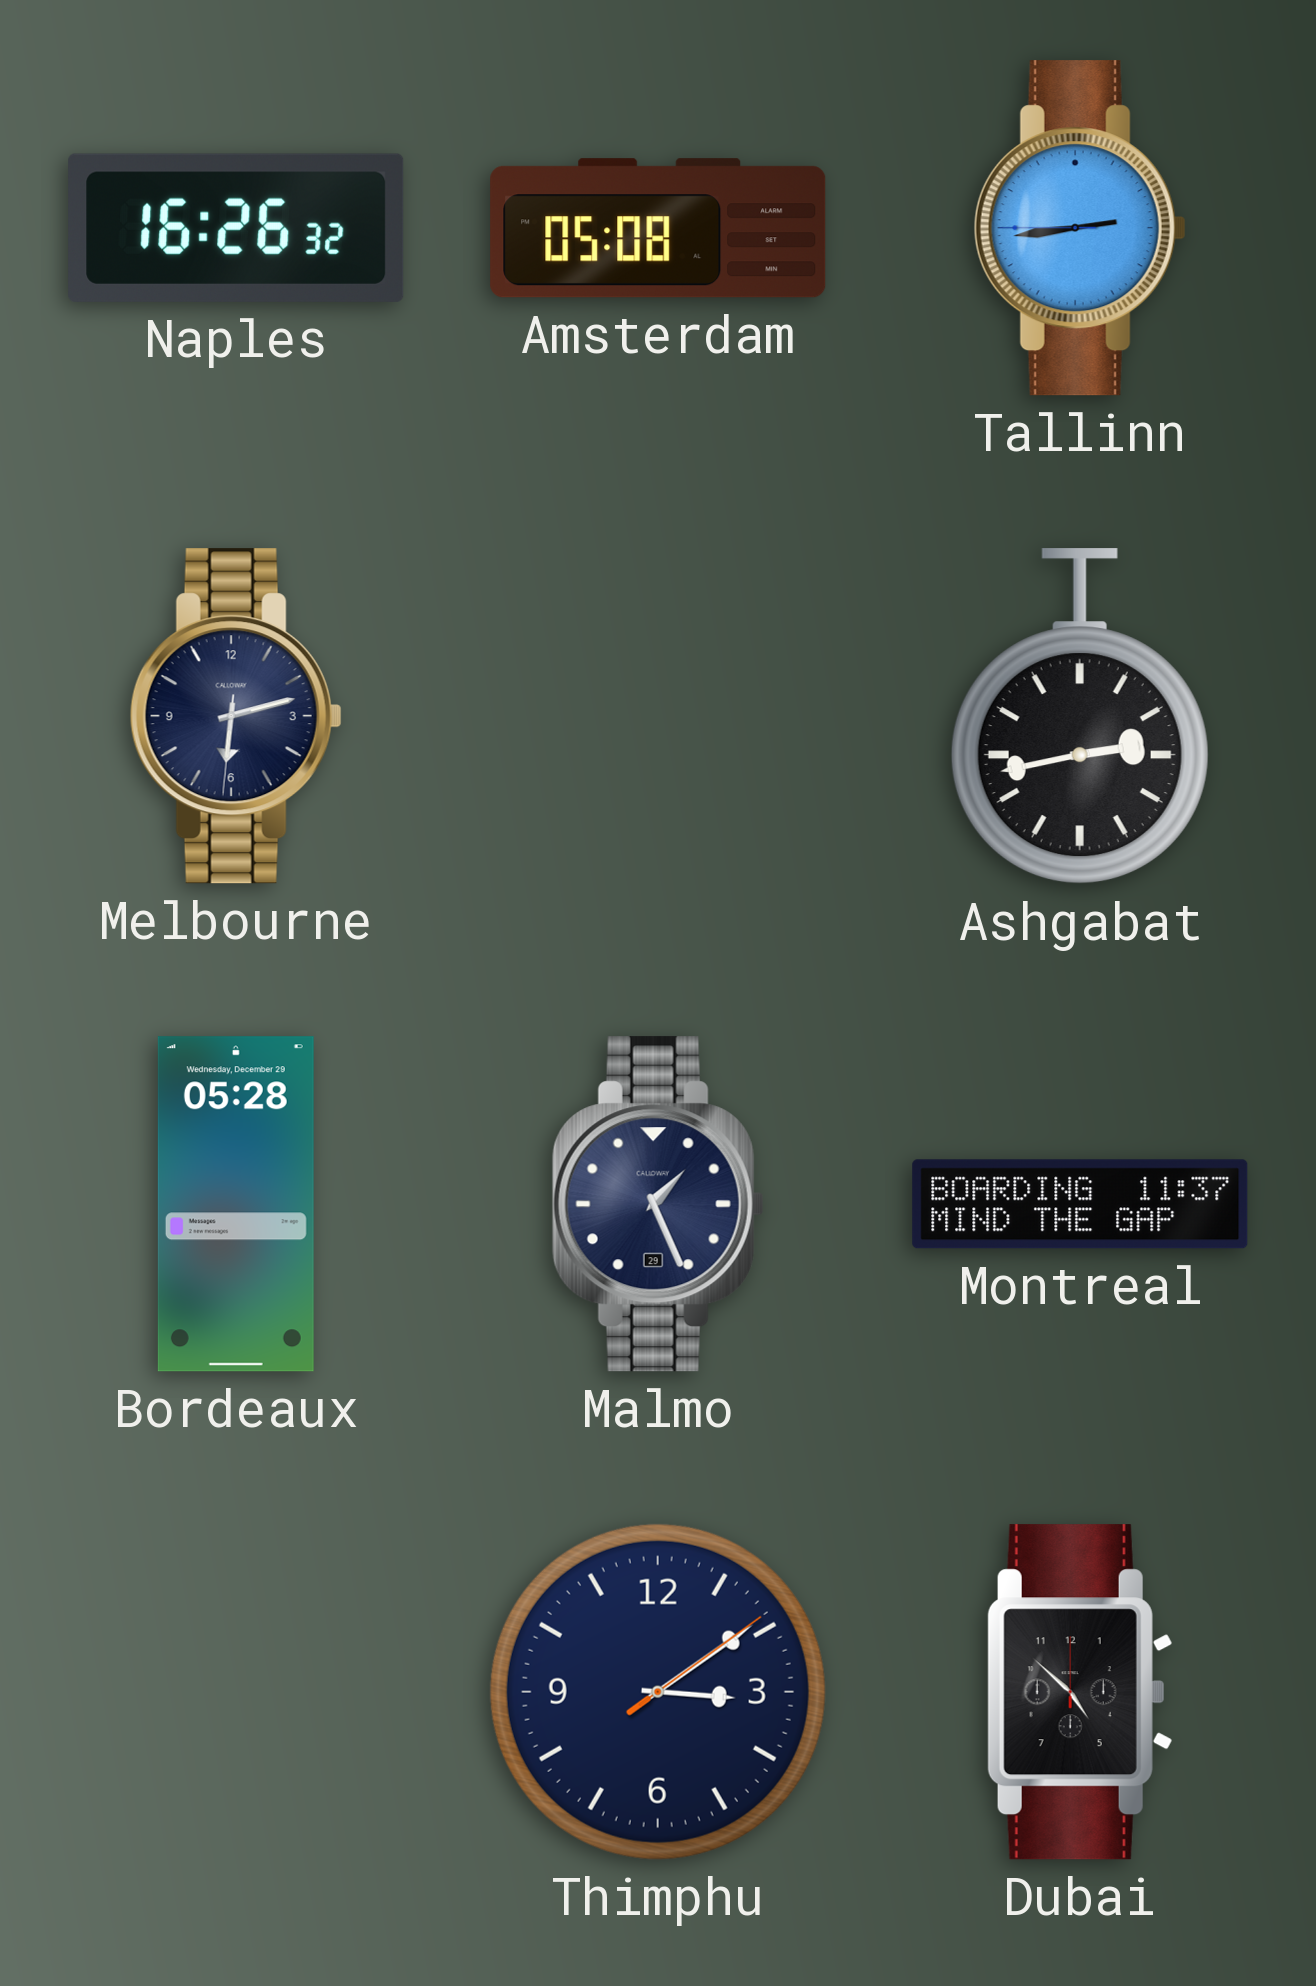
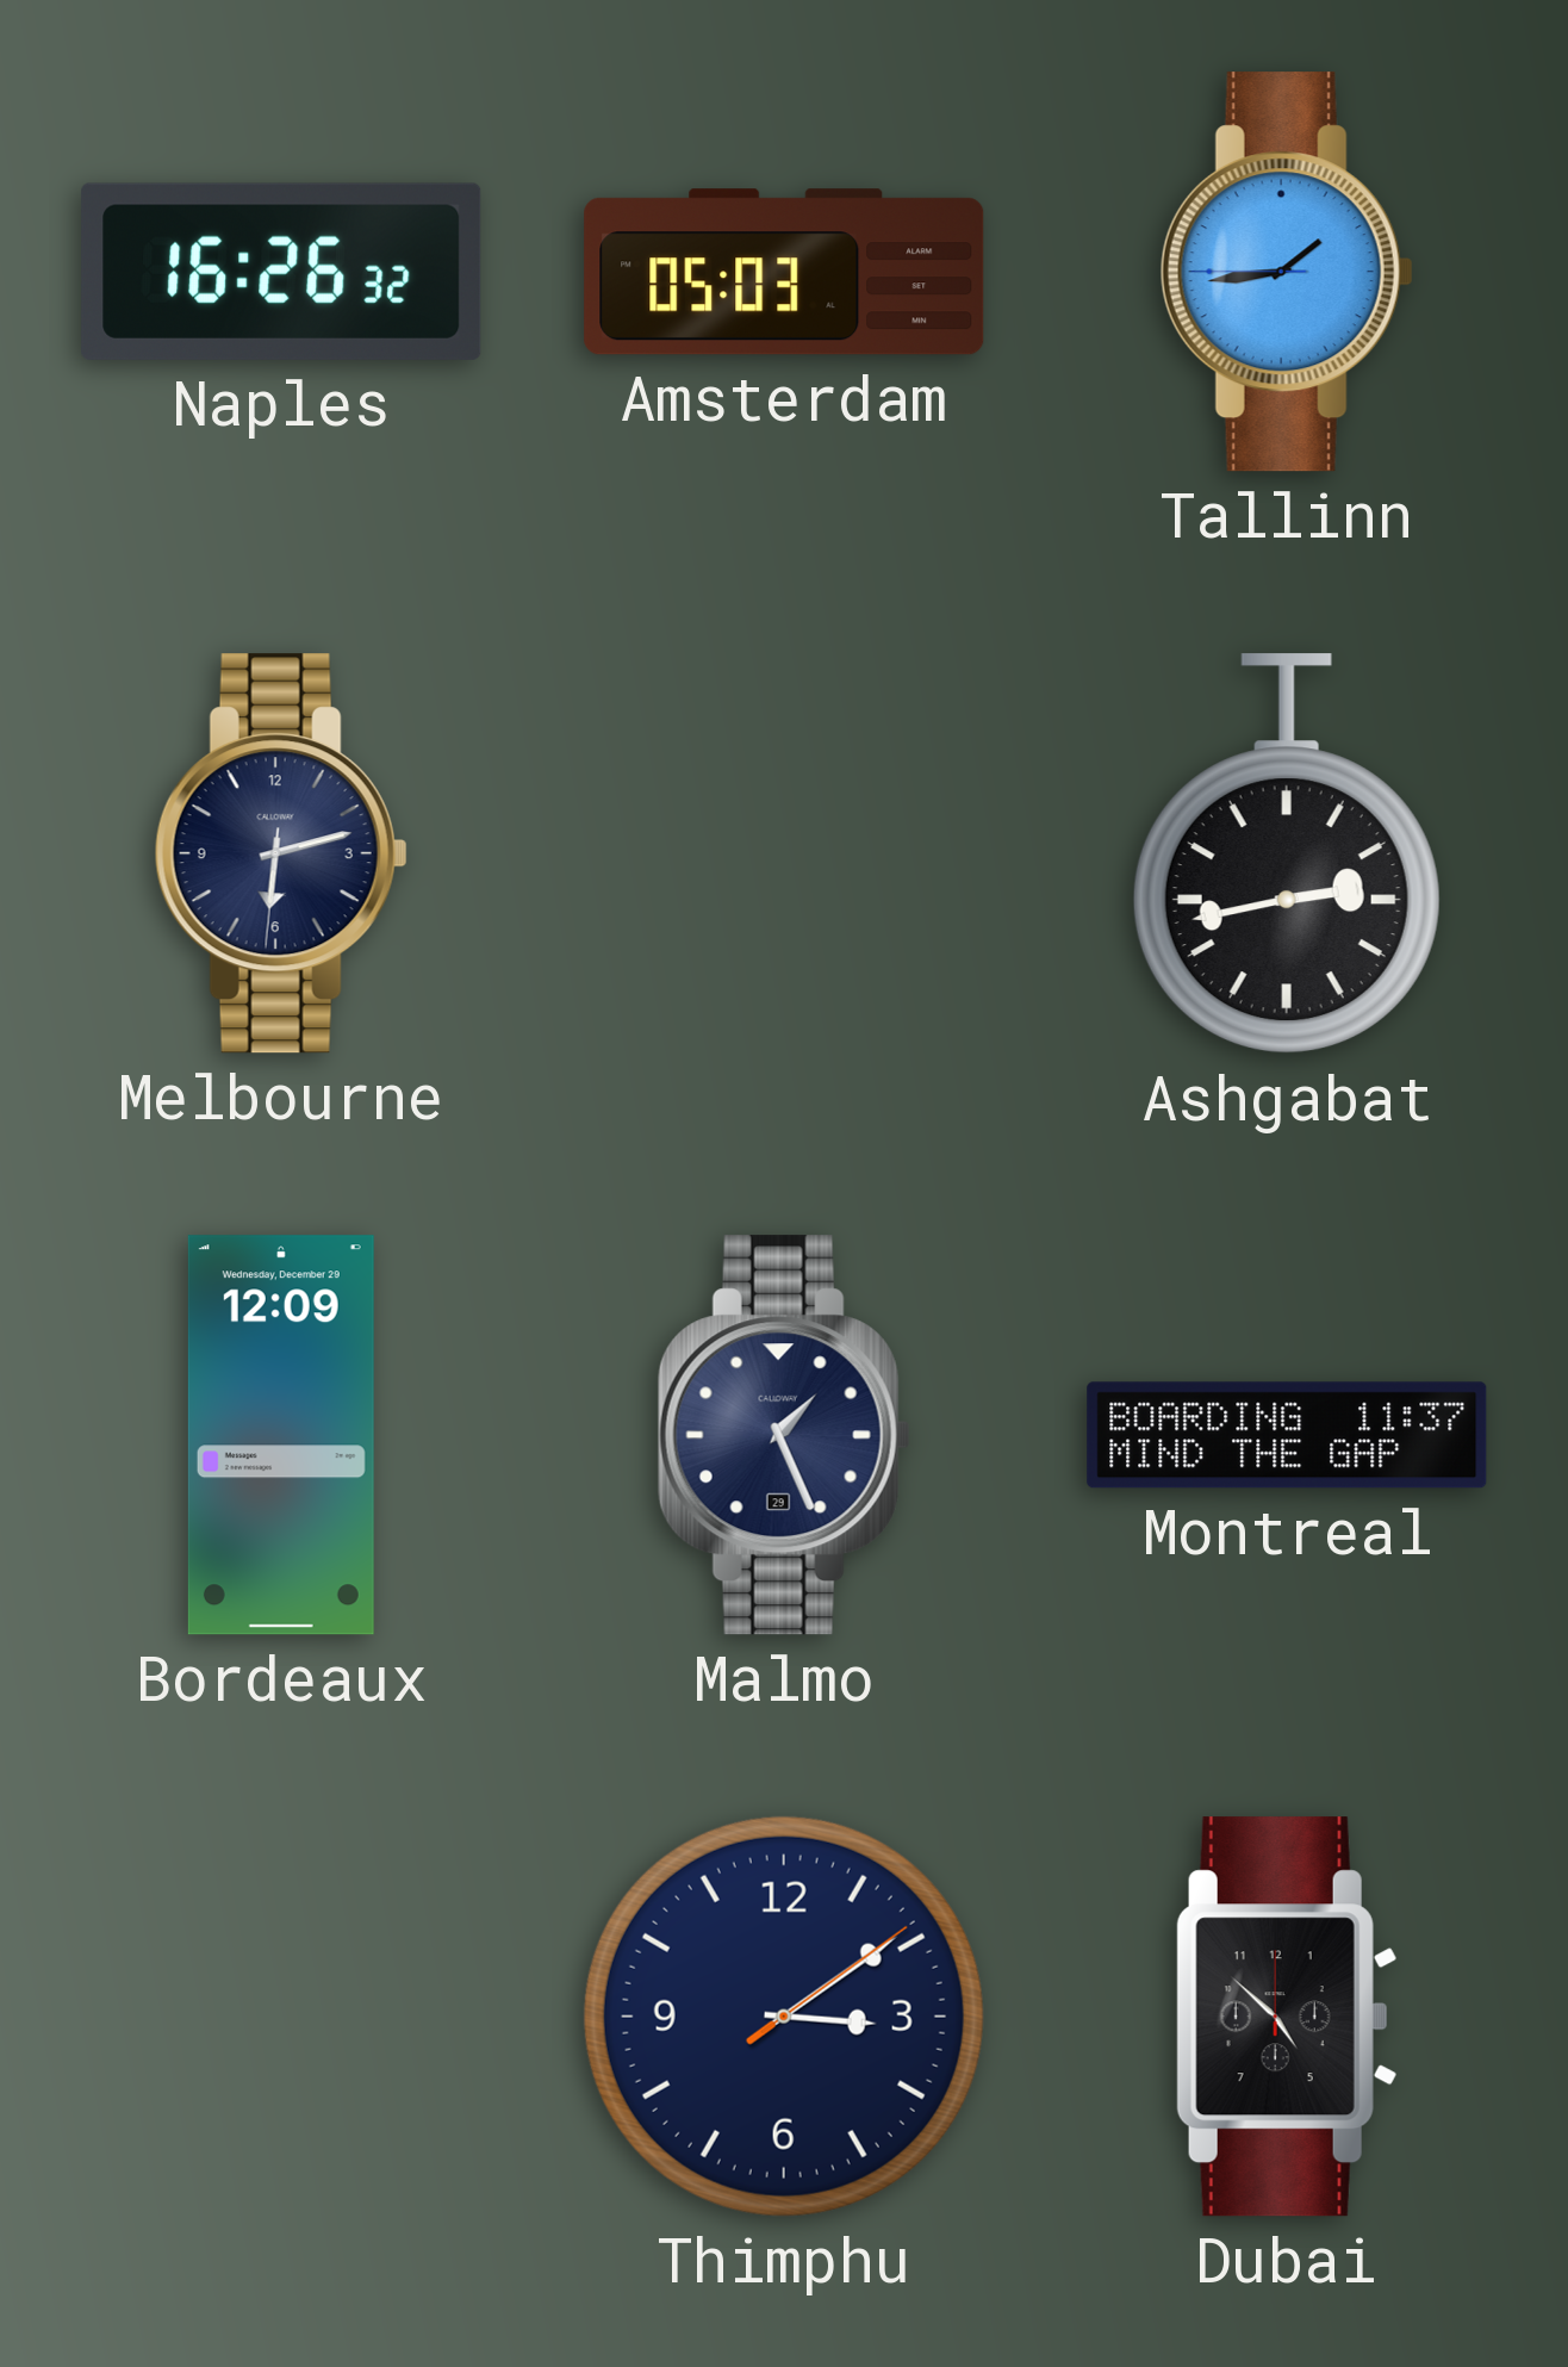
Amsterdam: 05:08 -> 05:03
Tallinn: 2:43 -> 1:43
Bordeaux: 05:28 -> 12:09
